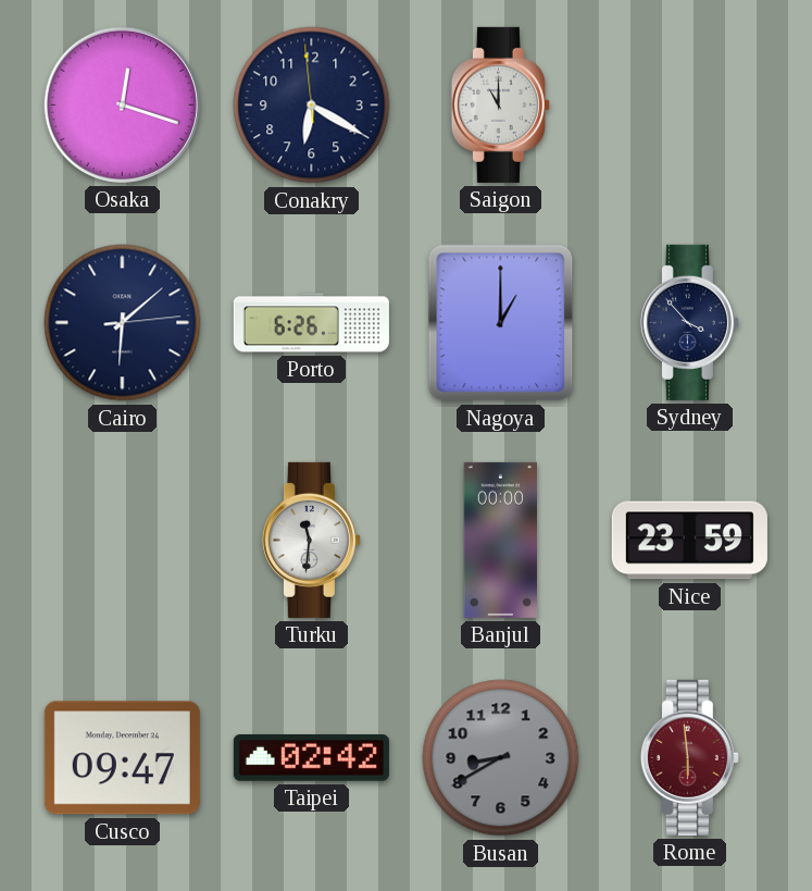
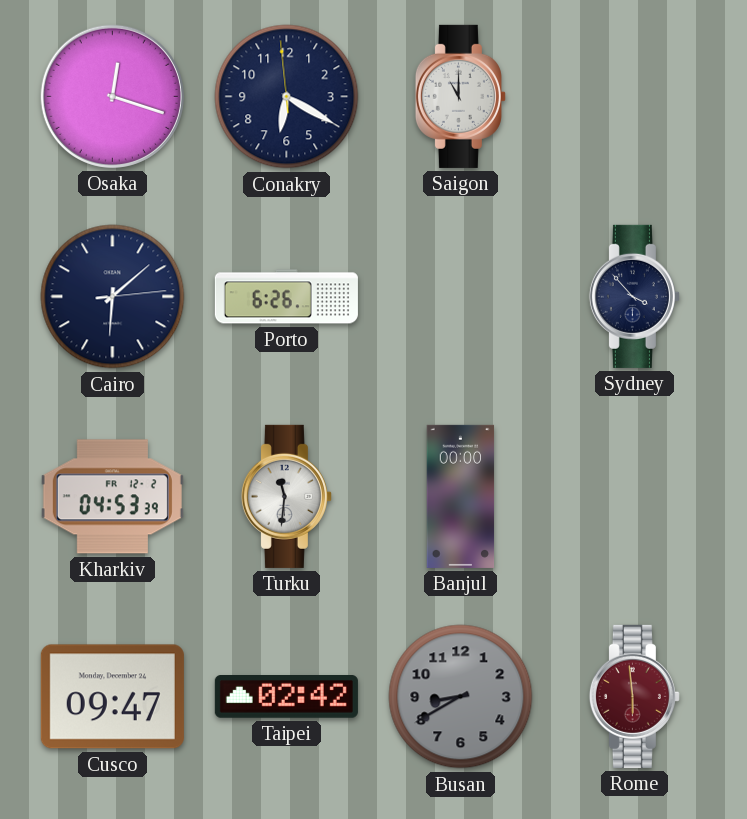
Nagoya: 1:00 -> none
Kharkiv: none -> 04:53
Nice: 23:59 -> none
